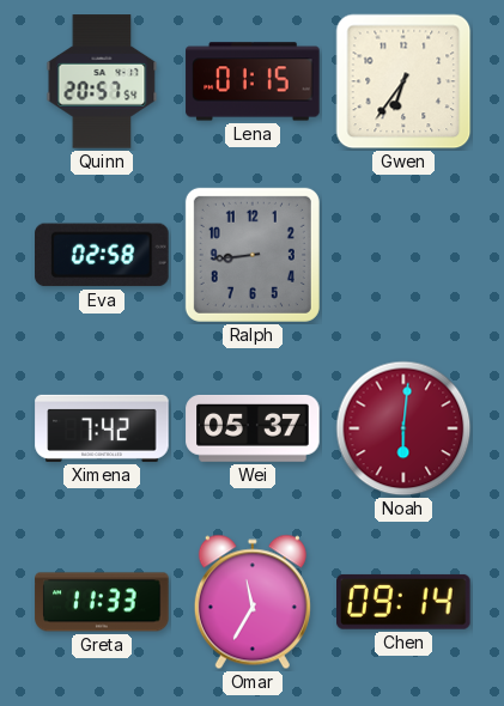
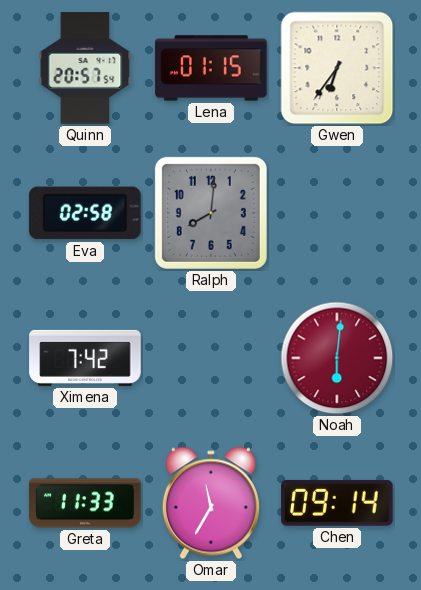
Ralph: 8:44 -> 8:01
Wei: 05:37 -> none
